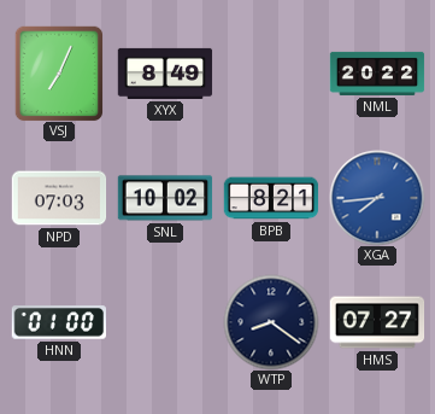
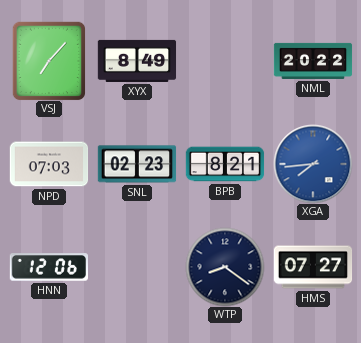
VSJ: 7:04 -> 7:07
SNL: 10:02 -> 02:23
HNN: 01:00 -> 12:06
